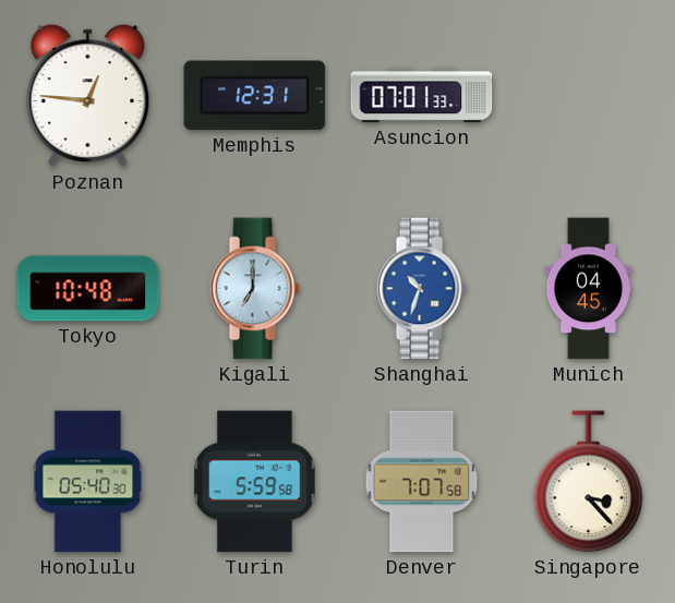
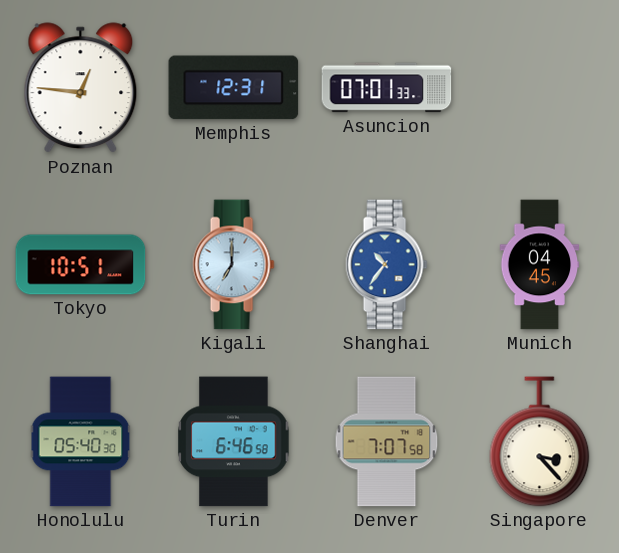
Tokyo: 10:48 -> 10:51
Shanghai: 10:33 -> 10:36
Turin: 5:59 -> 6:46
